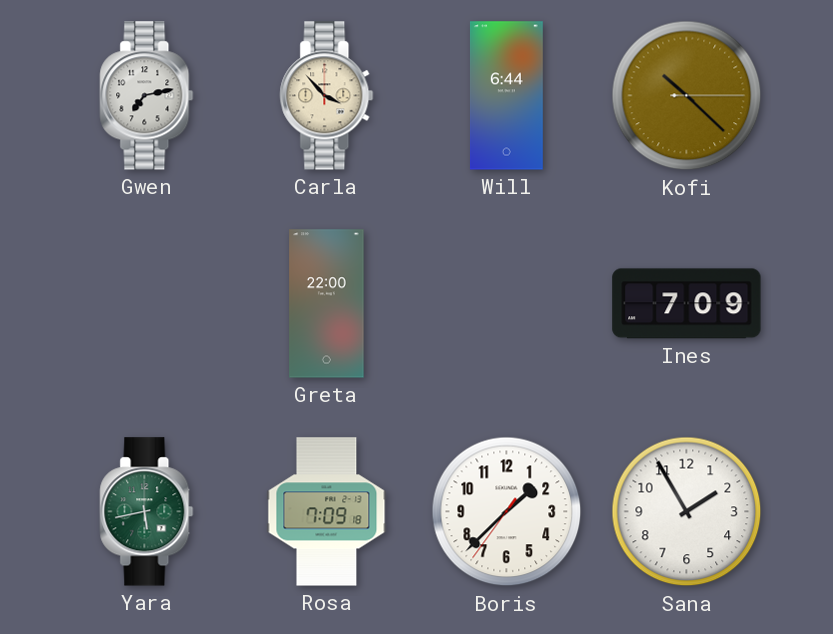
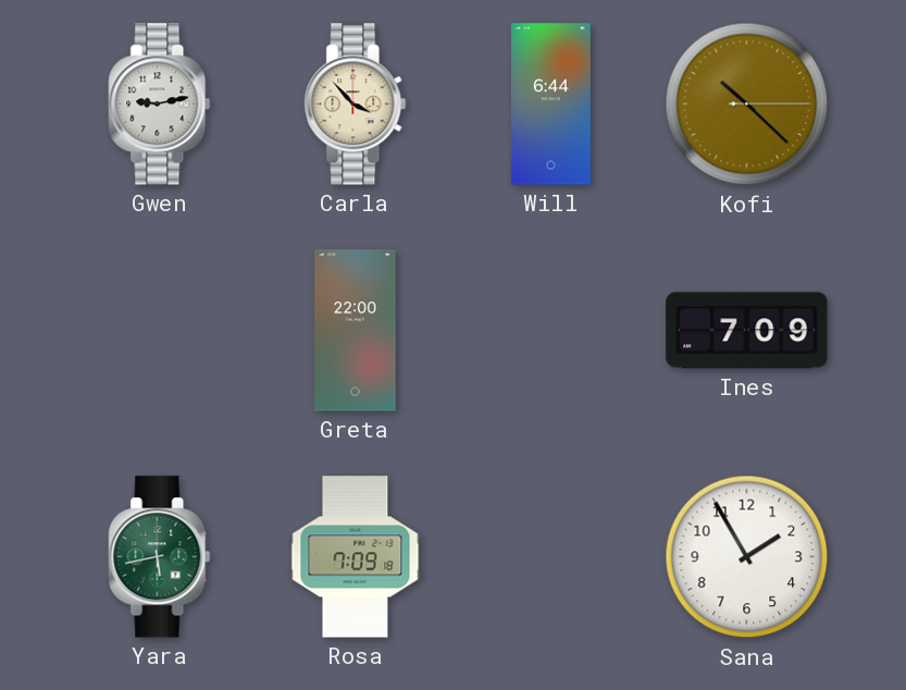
Gwen: 7:13 -> 9:13
Boris: 1:37 -> none
